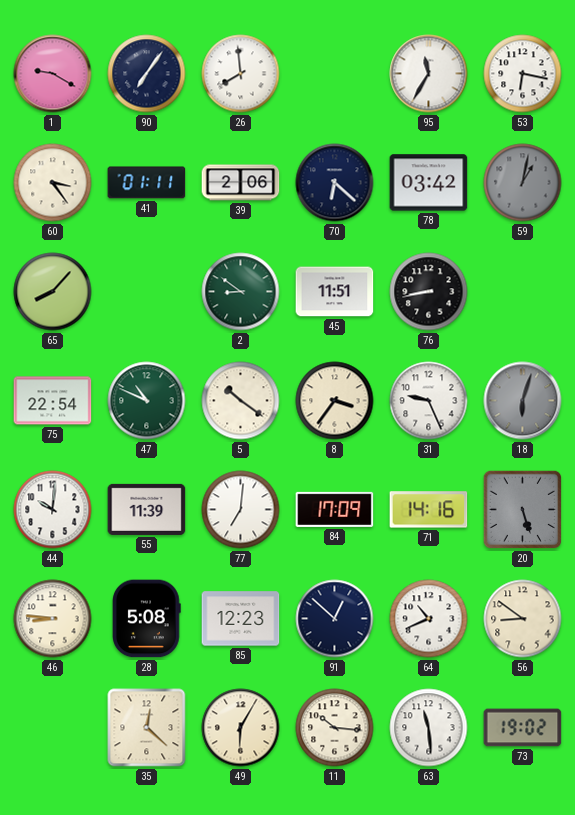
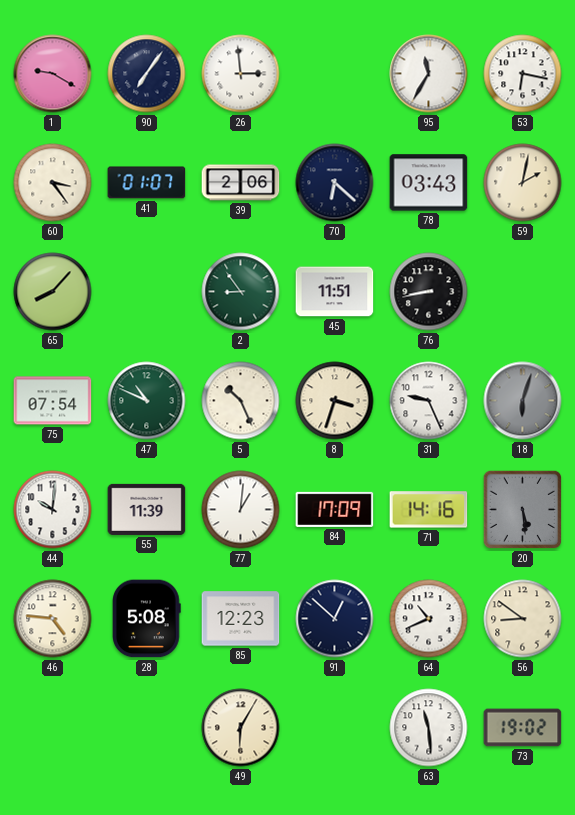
26: 7:59 -> 2:59
41: 01:11 -> 01:07
78: 03:42 -> 03:43
59: 1:02 -> 2:02
59 dial: grey -> cream
2: 8:51 -> 8:54
75: 22:54 -> 07:54
5: 10:21 -> 10:26
8: 3:36 -> 3:33
77: 7:01 -> 1:01
20: 5:27 -> 5:29
46: 8:46 -> 4:46
35: 12:22 -> none
11: 10:16 -> none
